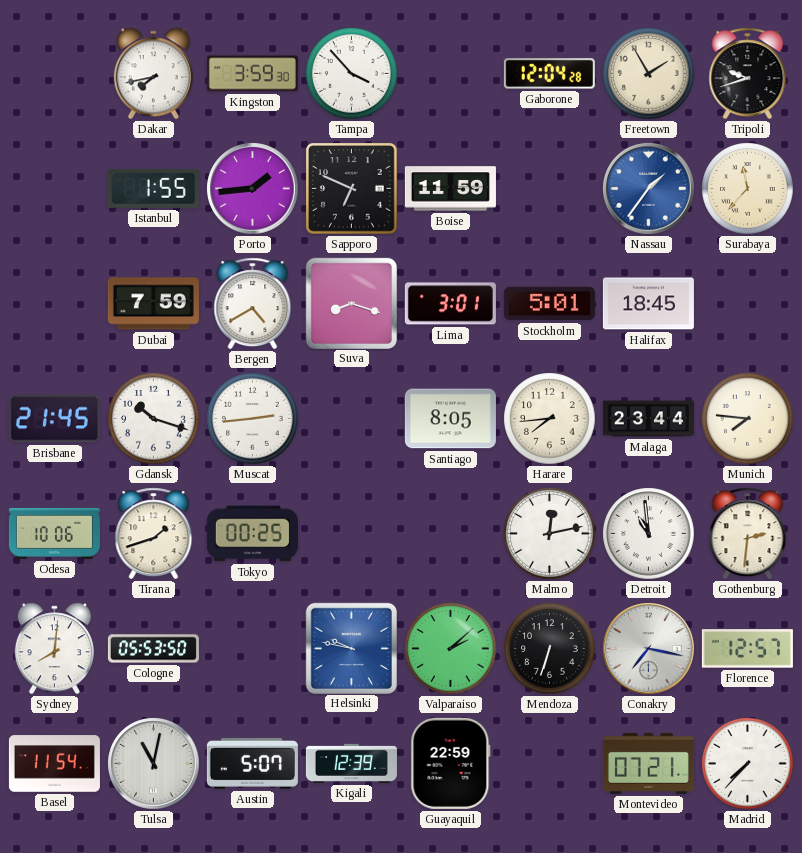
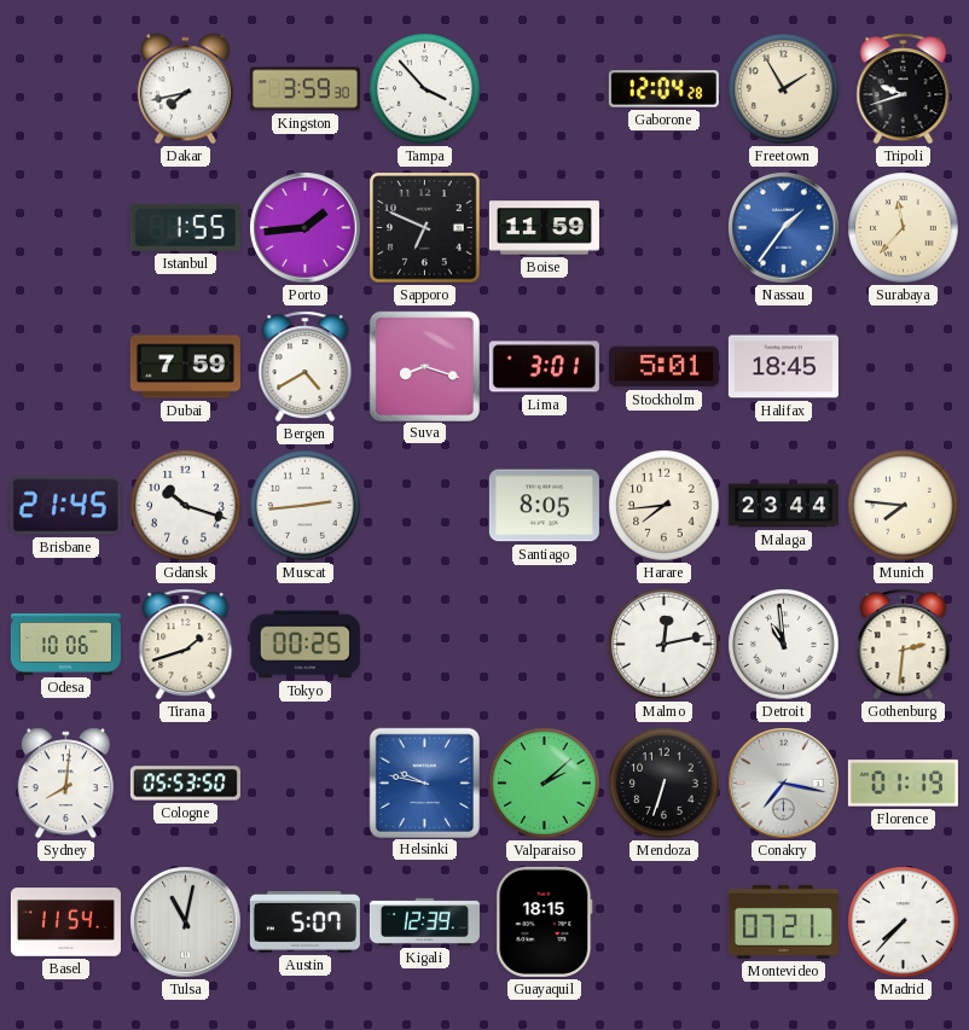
Florence: 12:57 -> 01:19
Guayaquil: 22:59 -> 18:15
